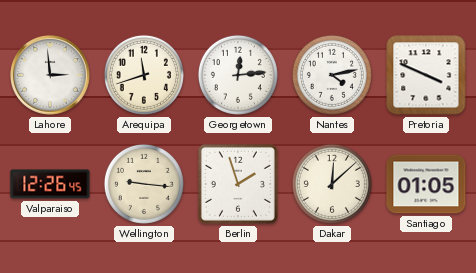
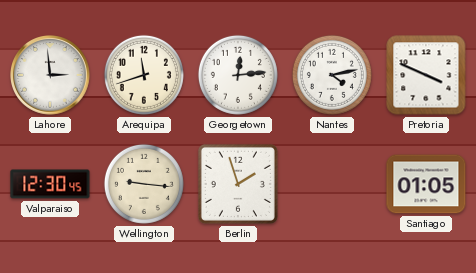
Valparaiso: 12:26 -> 12:30
Dakar: 12:08 -> none
